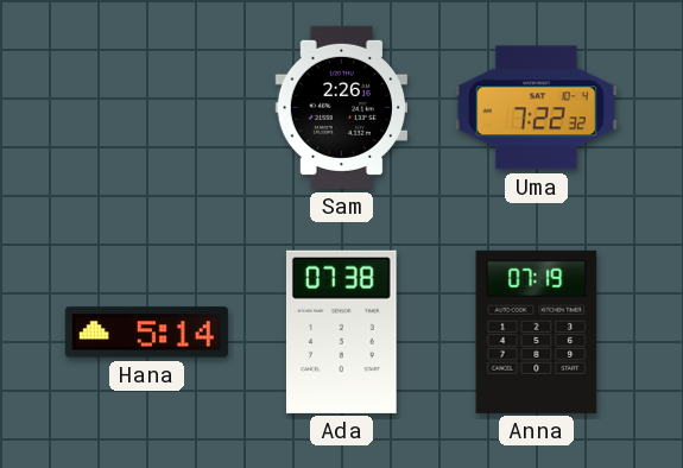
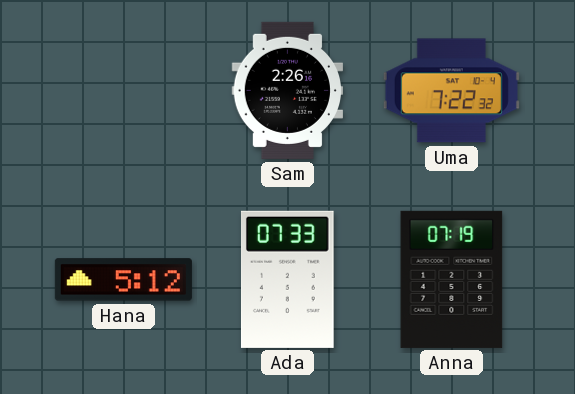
Hana: 5:14 -> 5:12
Ada: 07:38 -> 07:33
